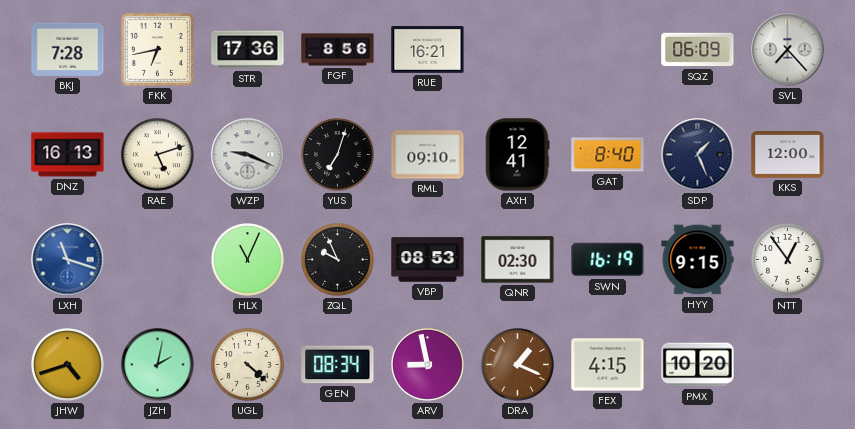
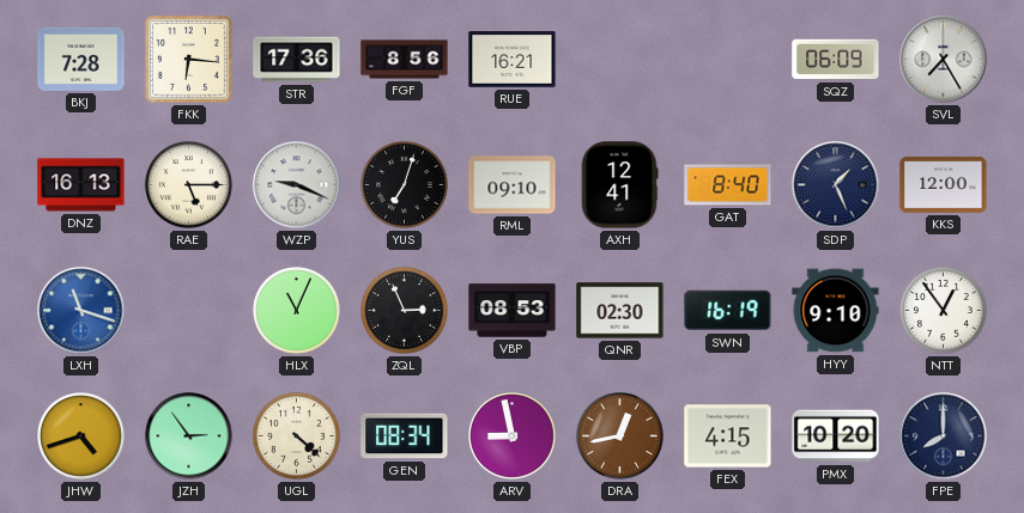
FKK: 6:43 -> 6:16
SVL: 7:23 -> 7:25
RAE: 5:12 -> 5:15
ZQL: 9:56 -> 2:56
HYY: 9:15 -> 9:10
JZH: 2:02 -> 2:54
DRA: 1:19 -> 12:43
FPE: none -> 8:00
